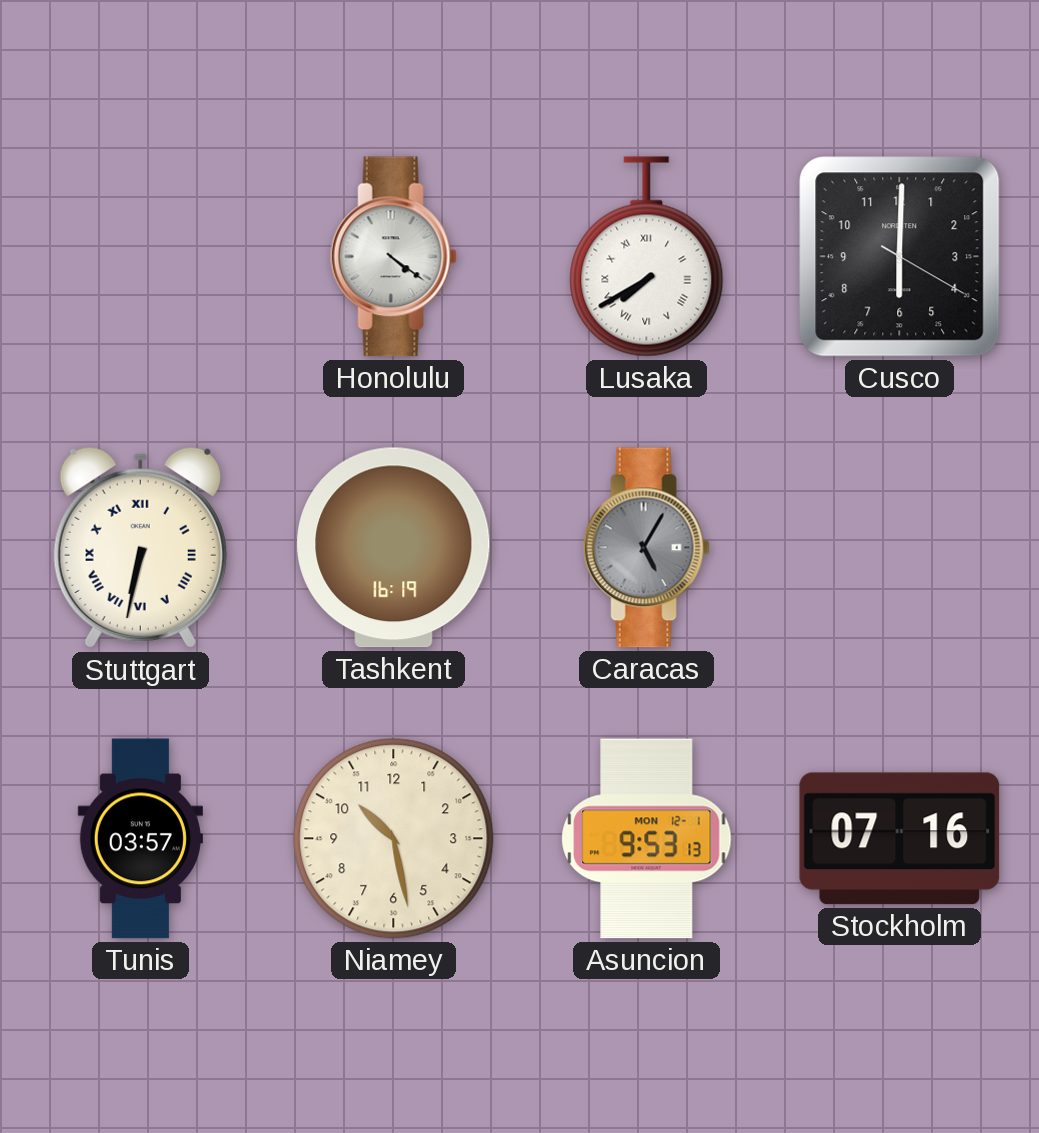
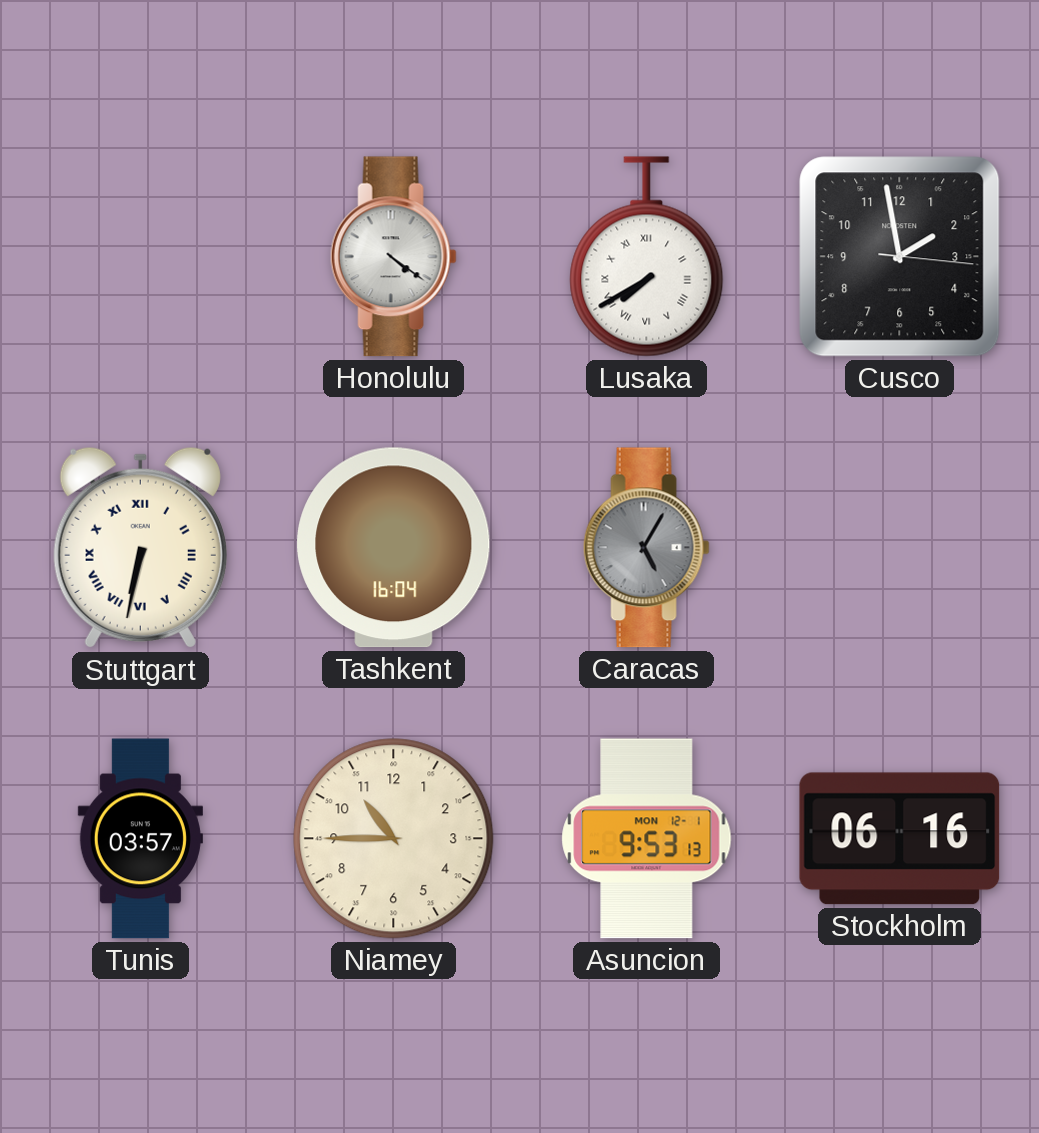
Cusco: 6:00 -> 1:58
Tashkent: 16:19 -> 16:04
Niamey: 10:28 -> 10:45
Stockholm: 07:16 -> 06:16
